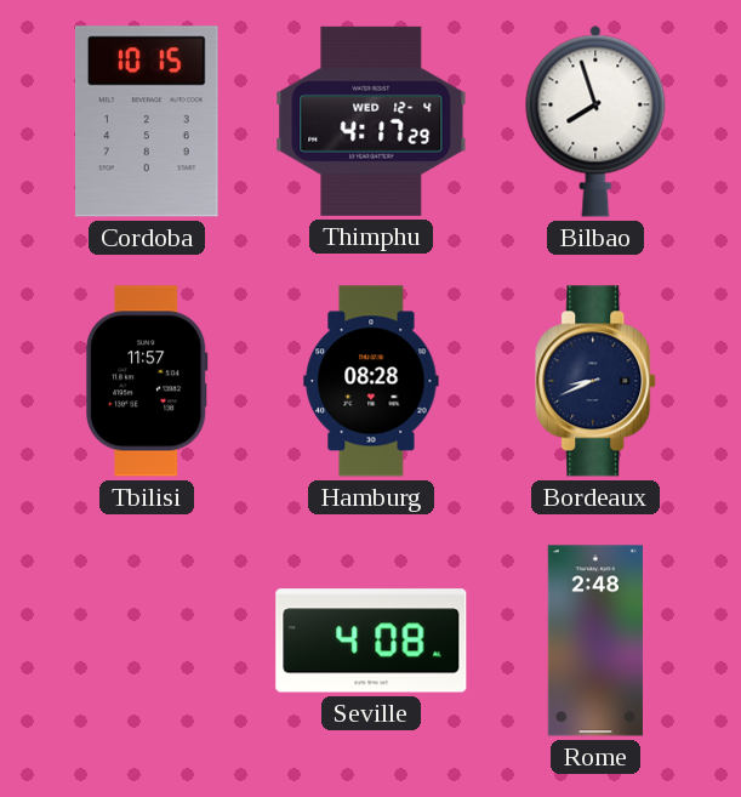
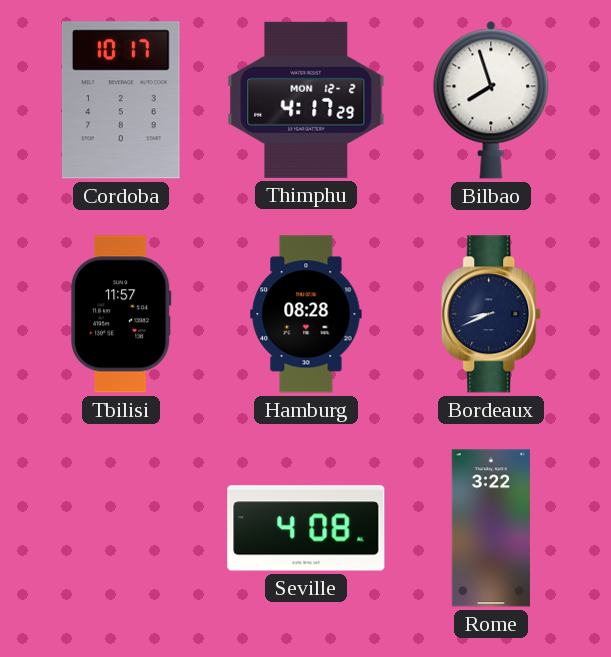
Cordoba: 10:15 -> 10:17
Thimphu date: WED 12-4 -> MON 12-2
Rome: 2:48 -> 3:22
